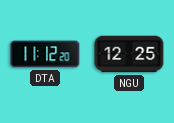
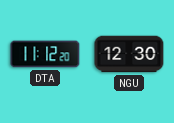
NGU: 12:25 -> 12:30
